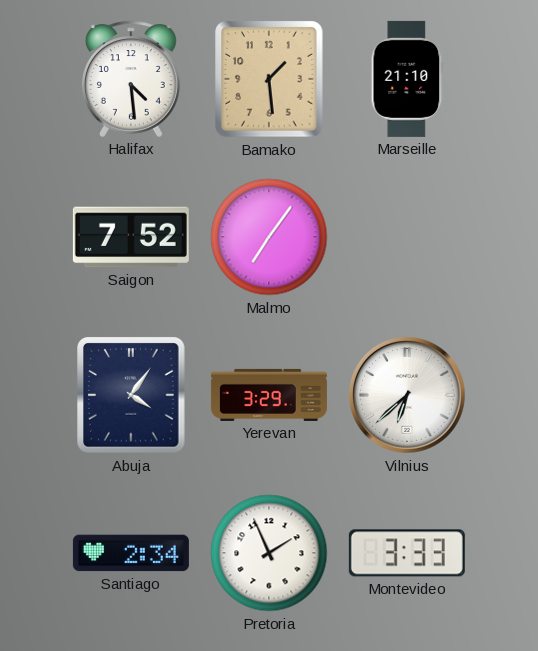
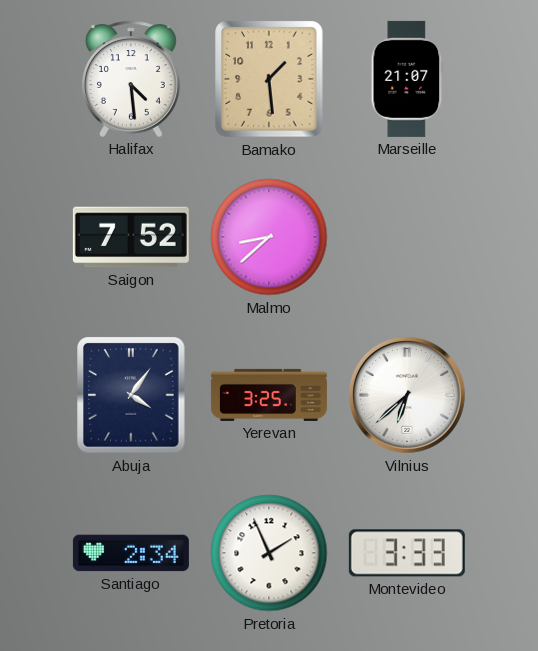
Marseille: 21:10 -> 21:07
Malmo: 7:06 -> 8:38
Yerevan: 3:29 -> 3:25
